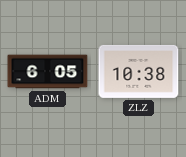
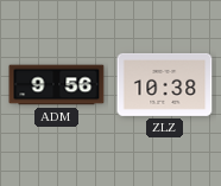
ADM: 6:05 -> 9:56
